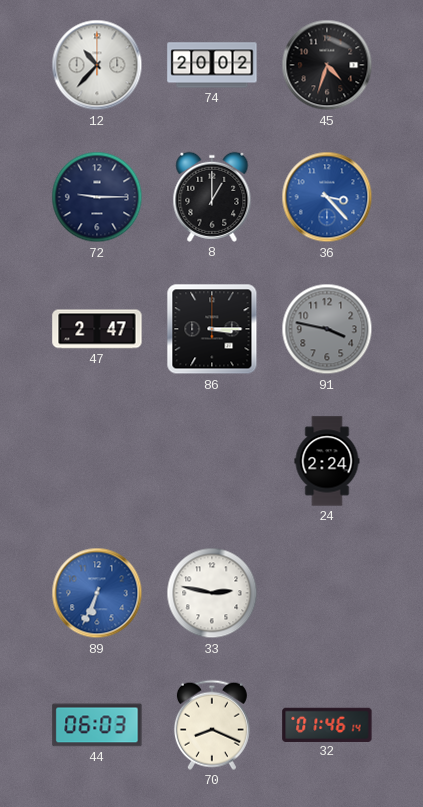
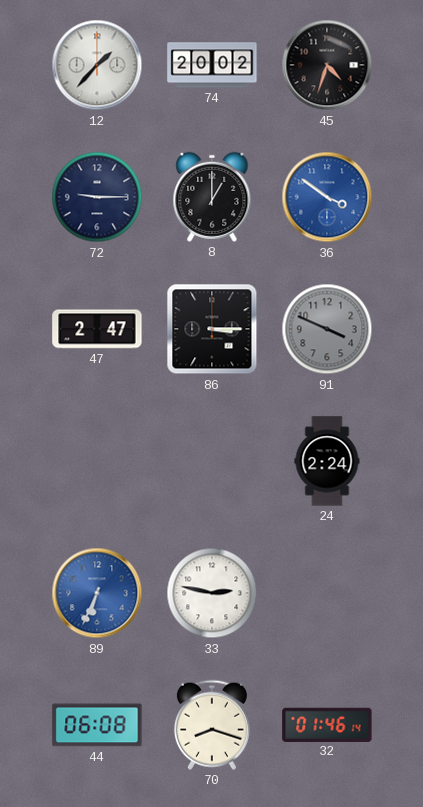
12: 10:37 -> 1:37
36: 3:23 -> 3:51
91: 3:47 -> 3:49
44: 06:03 -> 06:08
70: 8:19 -> 8:18
